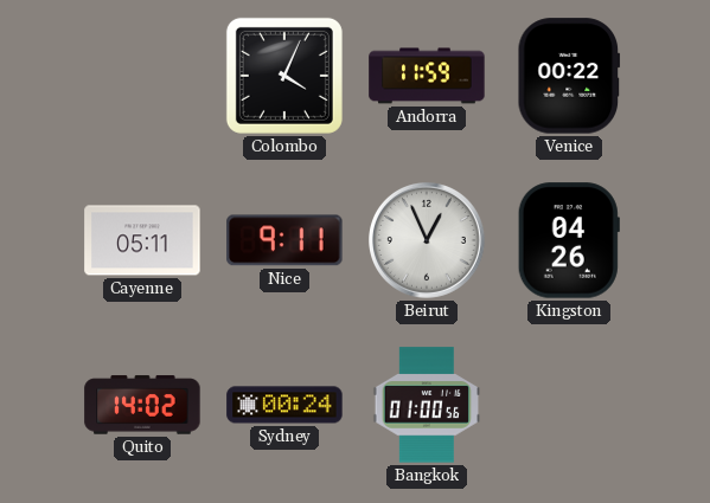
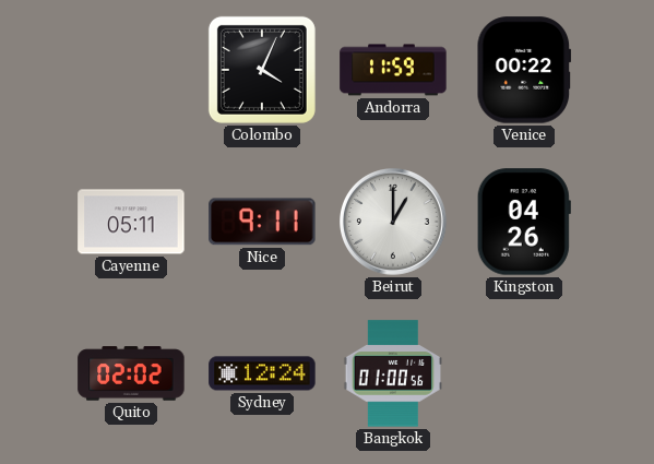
Beirut: 12:56 -> 1:00
Quito: 14:02 -> 02:02
Sydney: 00:24 -> 12:24
